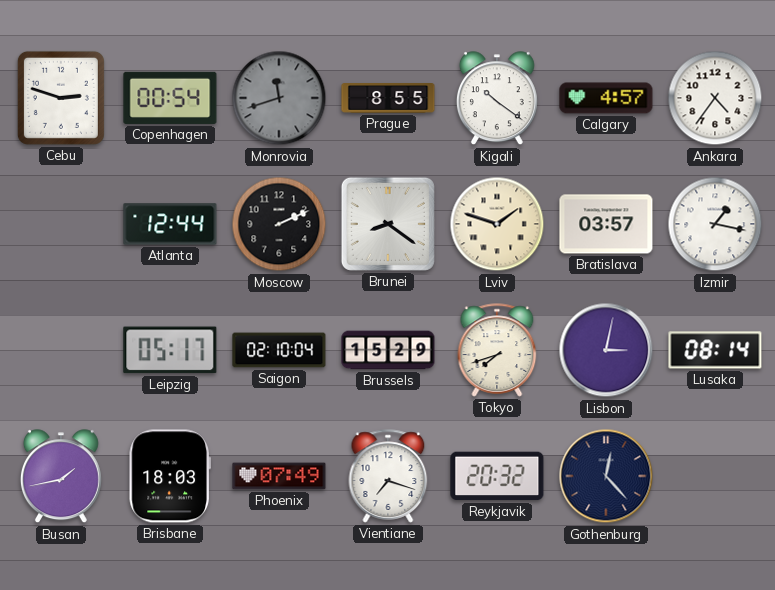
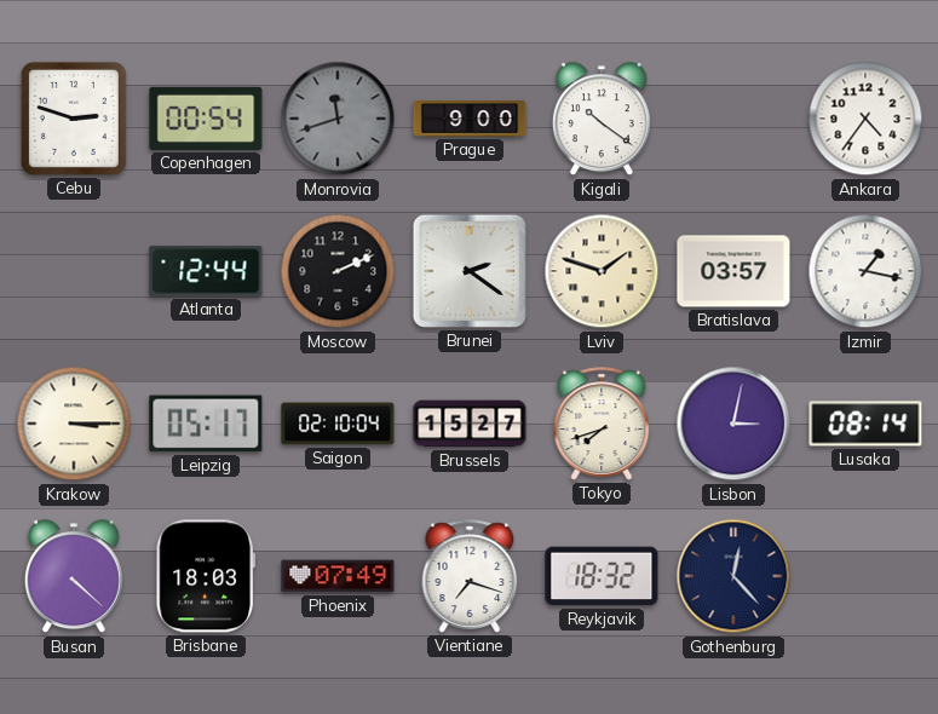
Prague: 8:55 -> 9:00
Calgary: 4:57 -> none
Brunei: 8:21 -> 2:21
Krakow: none -> 3:15
Brussels: 15:29 -> 15:27
Busan: 1:43 -> 4:22
Reykjavik: 20:32 -> 18:32
